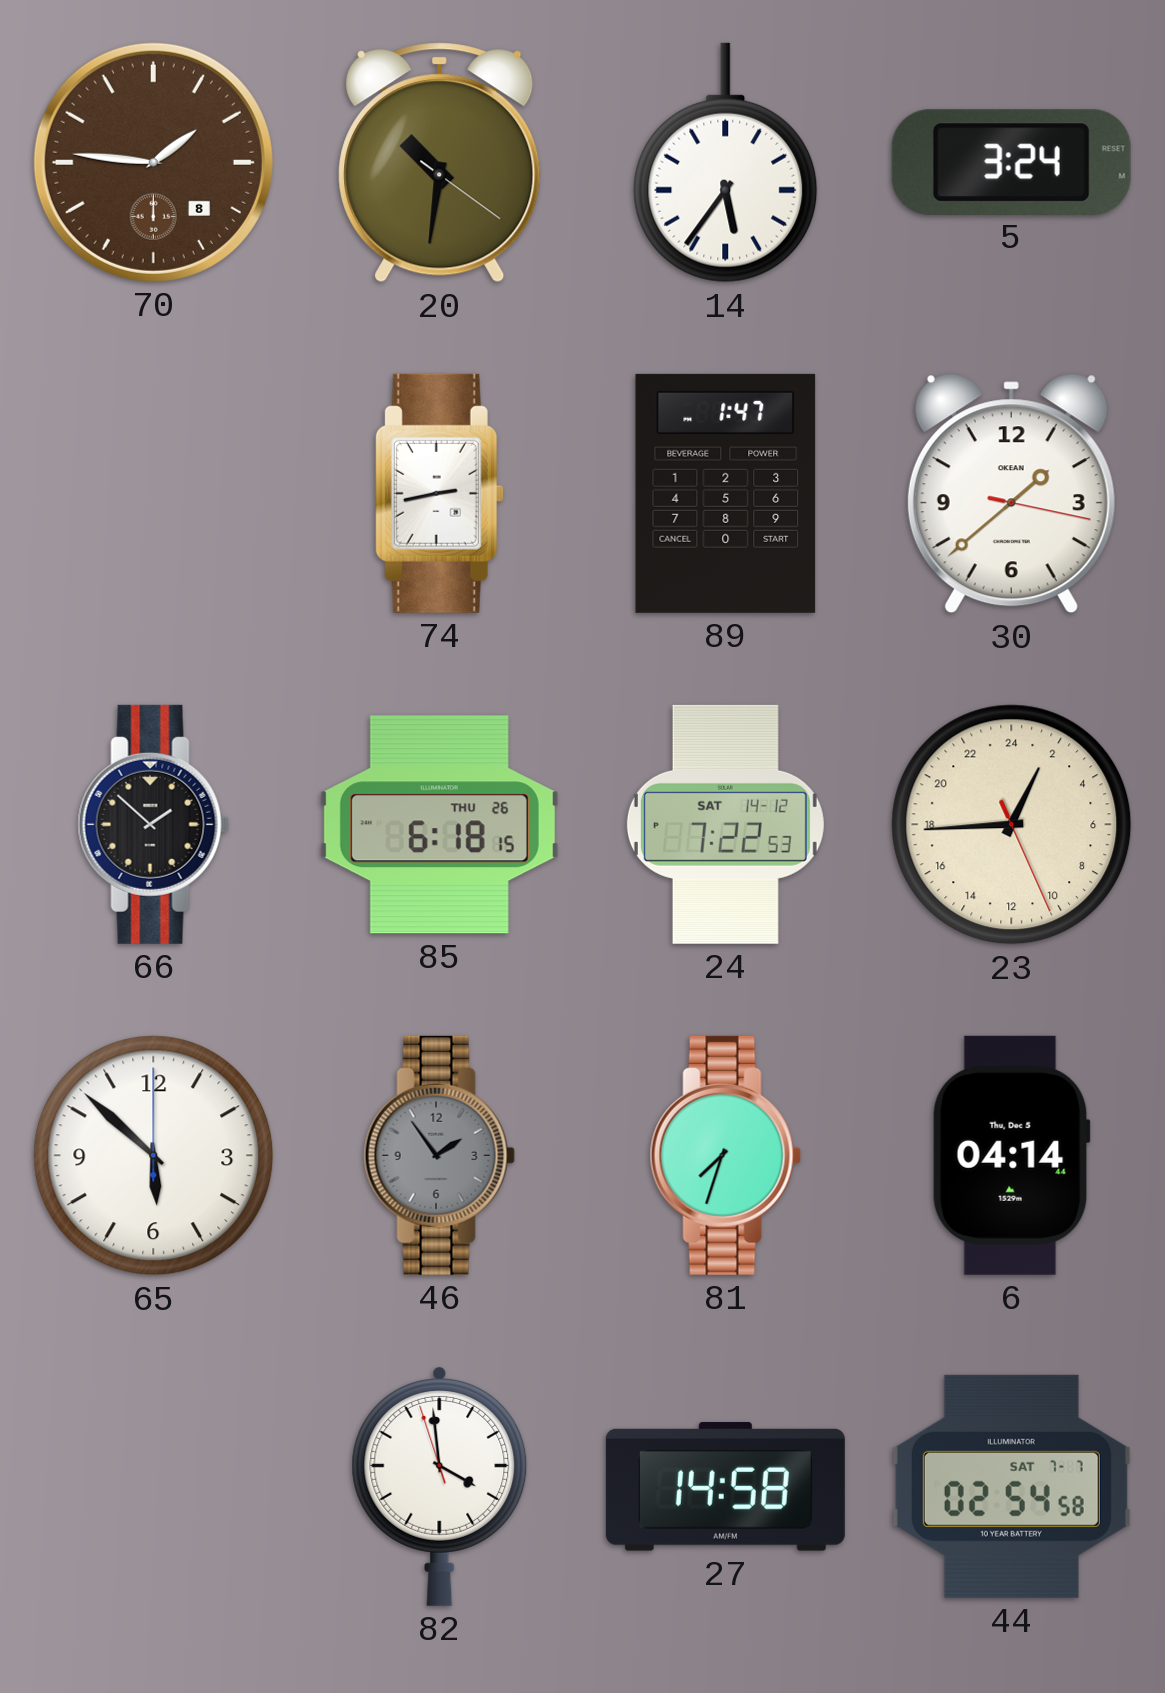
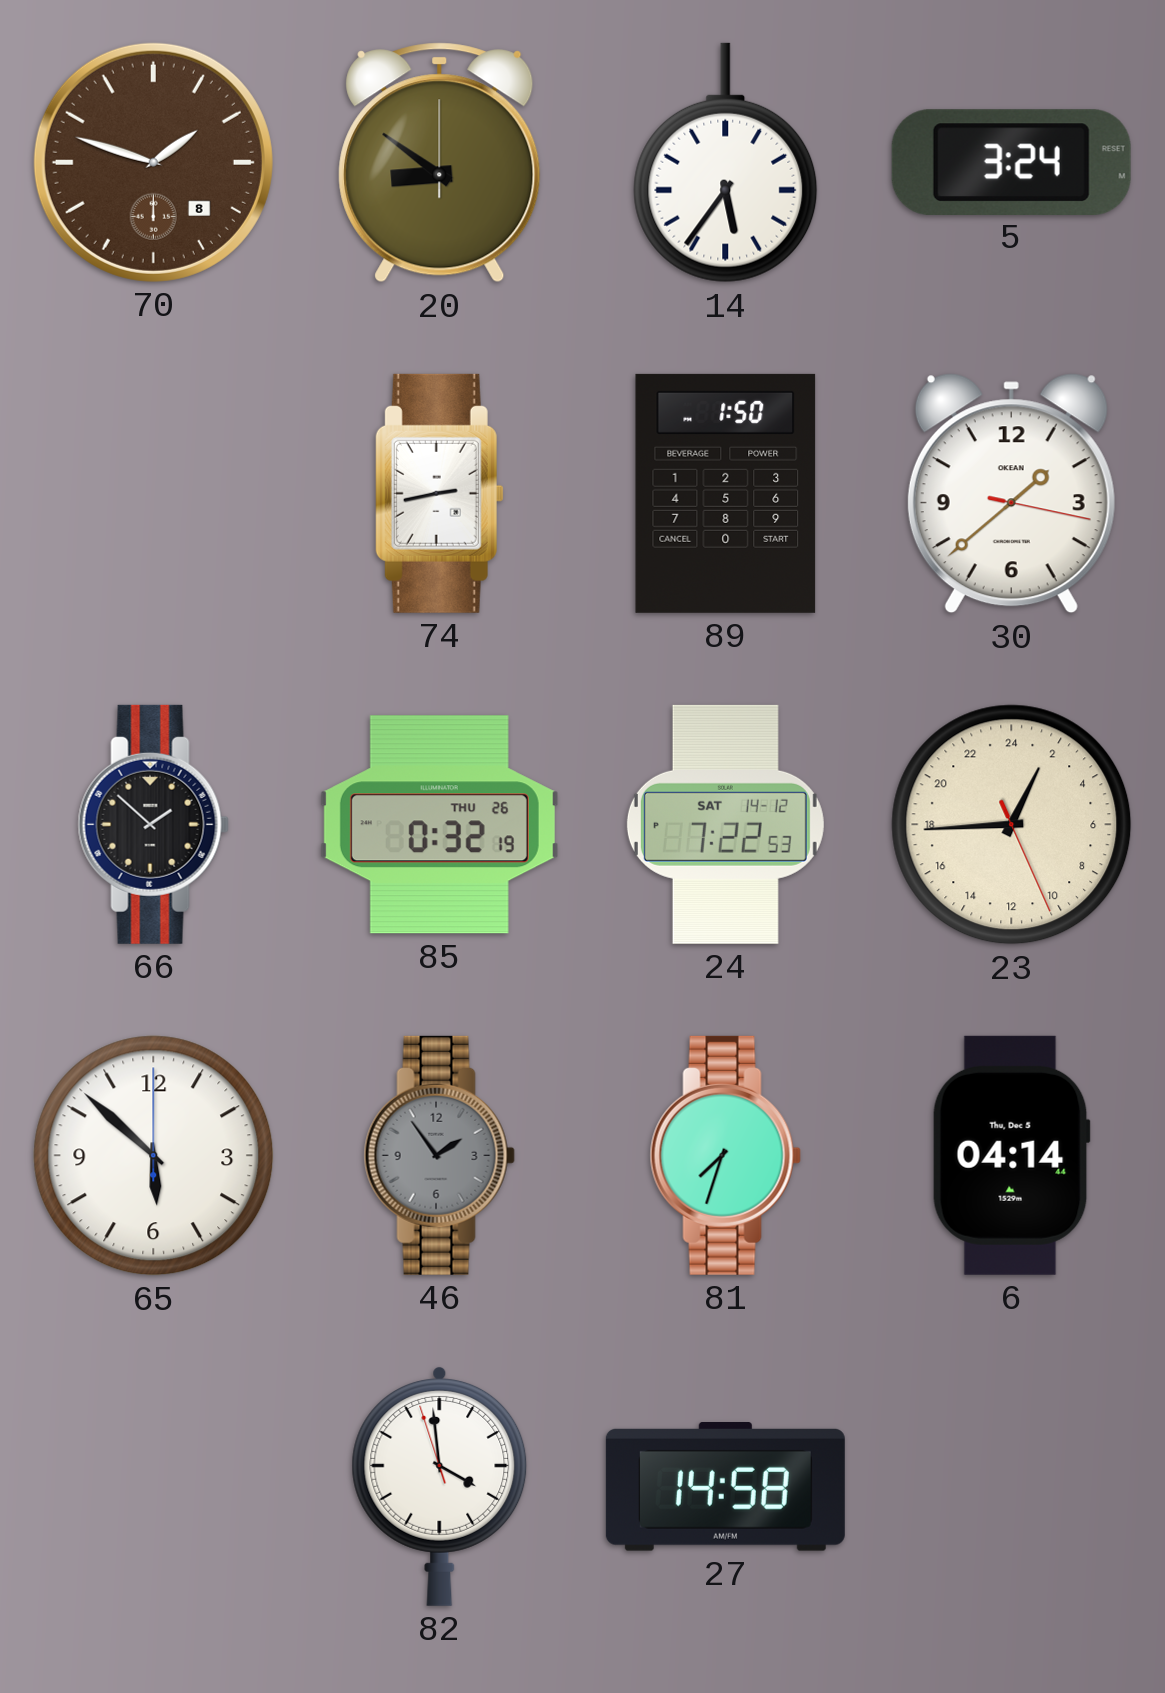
70: 1:46 -> 1:48
20: 10:31 -> 8:51
89: 1:47 -> 1:50
85: 6:18 -> 0:32
44: 02:54 -> none
